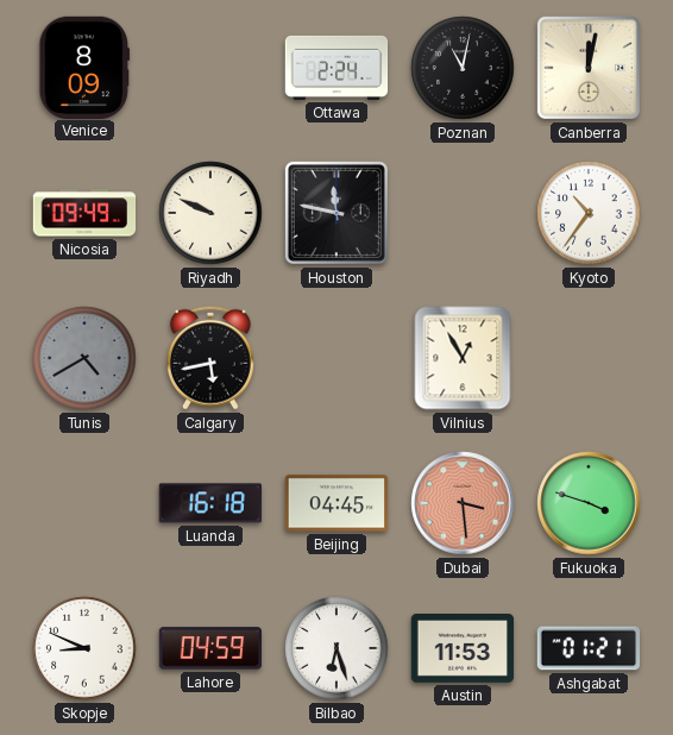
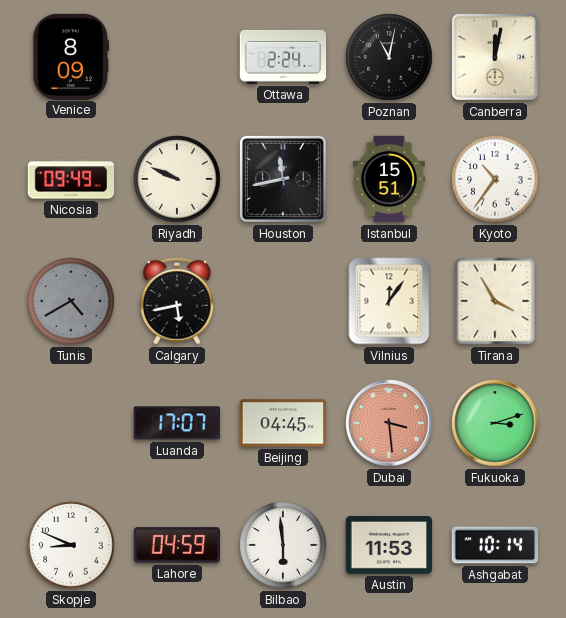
Houston: 11:47 -> 11:43
Istanbul: none -> 15:51
Vilnius: 12:55 -> 12:06
Tirana: none -> 3:55
Luanda: 16:18 -> 17:07
Fukuoka: 3:48 -> 3:12
Bilbao: 6:27 -> 5:59
Ashgabat: 01:21 -> 10:14
